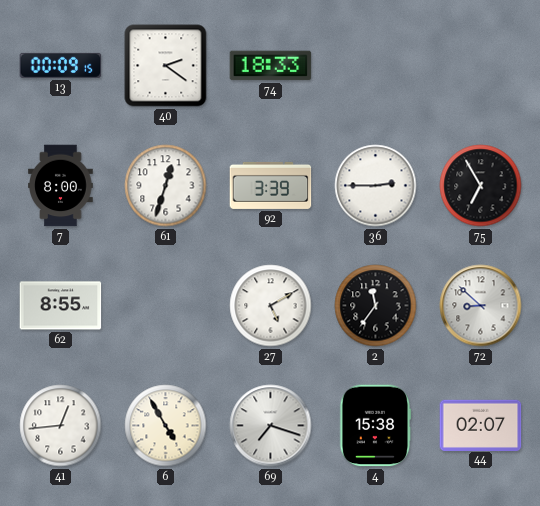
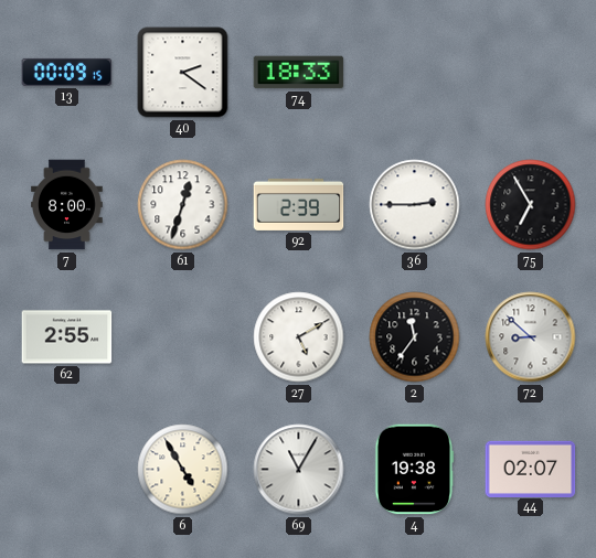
92: 3:39 -> 2:39
62: 8:55 -> 2:55
41: 12:44 -> none
69: 7:18 -> 11:05
4: 15:38 -> 19:38
